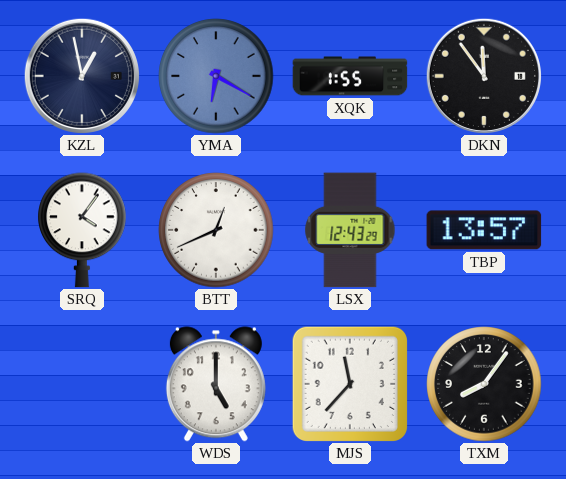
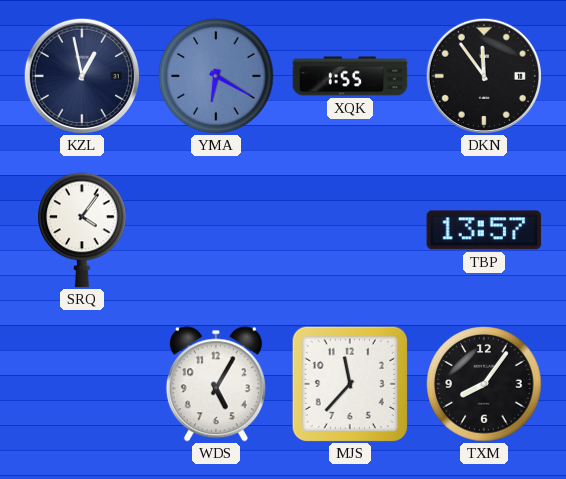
BTT: 12:41 -> none
LSX: 12:43 -> none
WDS: 5:00 -> 5:05
